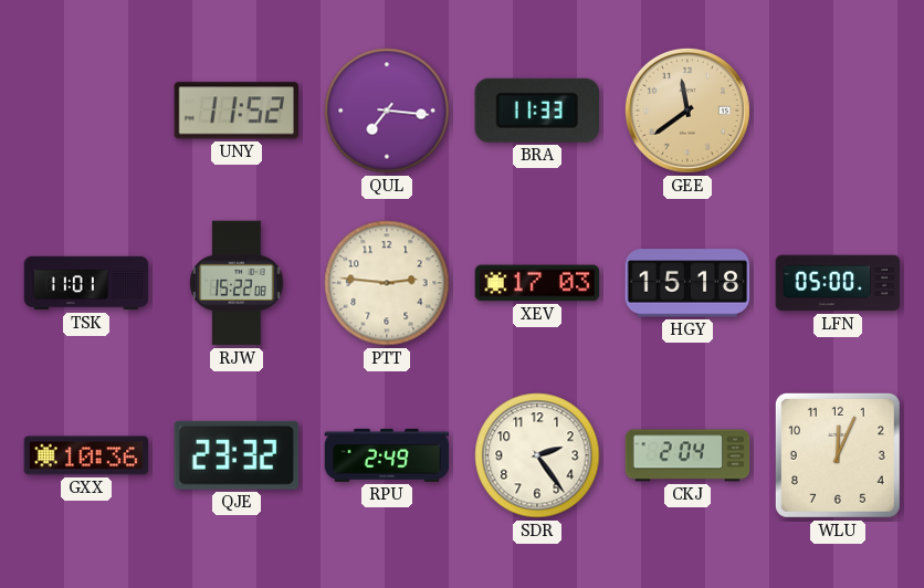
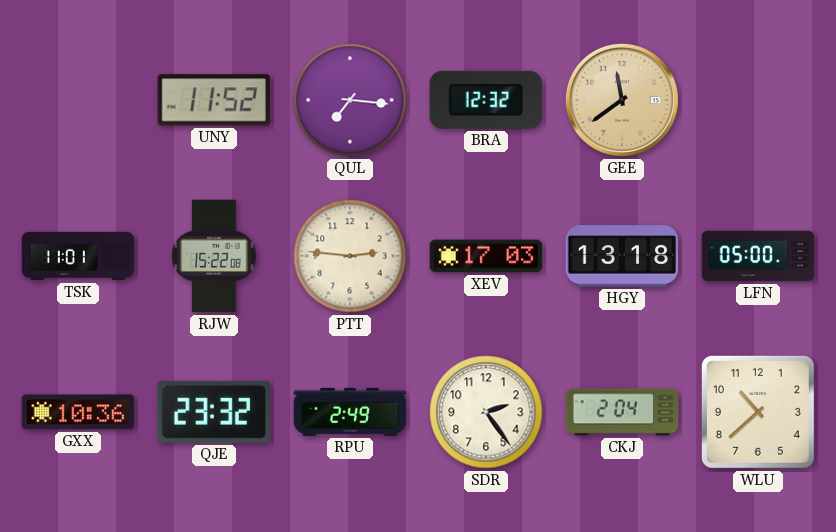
BRA: 11:33 -> 12:32
HGY: 15:18 -> 13:18
WLU: 12:04 -> 10:38
